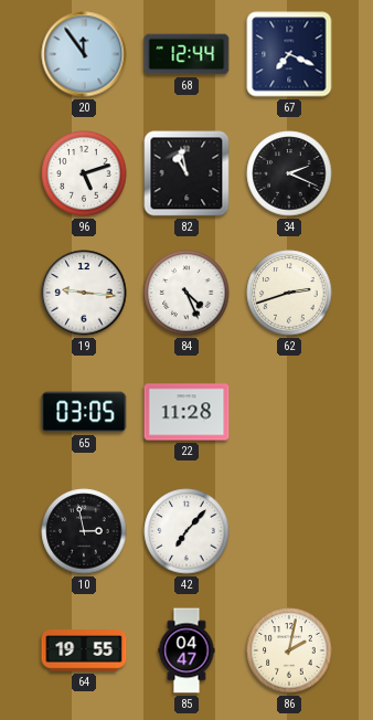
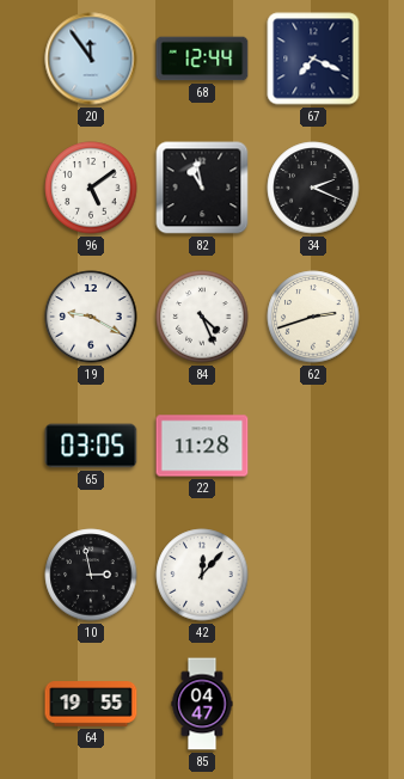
96: 5:12 -> 5:09
19: 9:16 -> 9:20
42: 7:07 -> 12:07
86: 2:02 -> none
